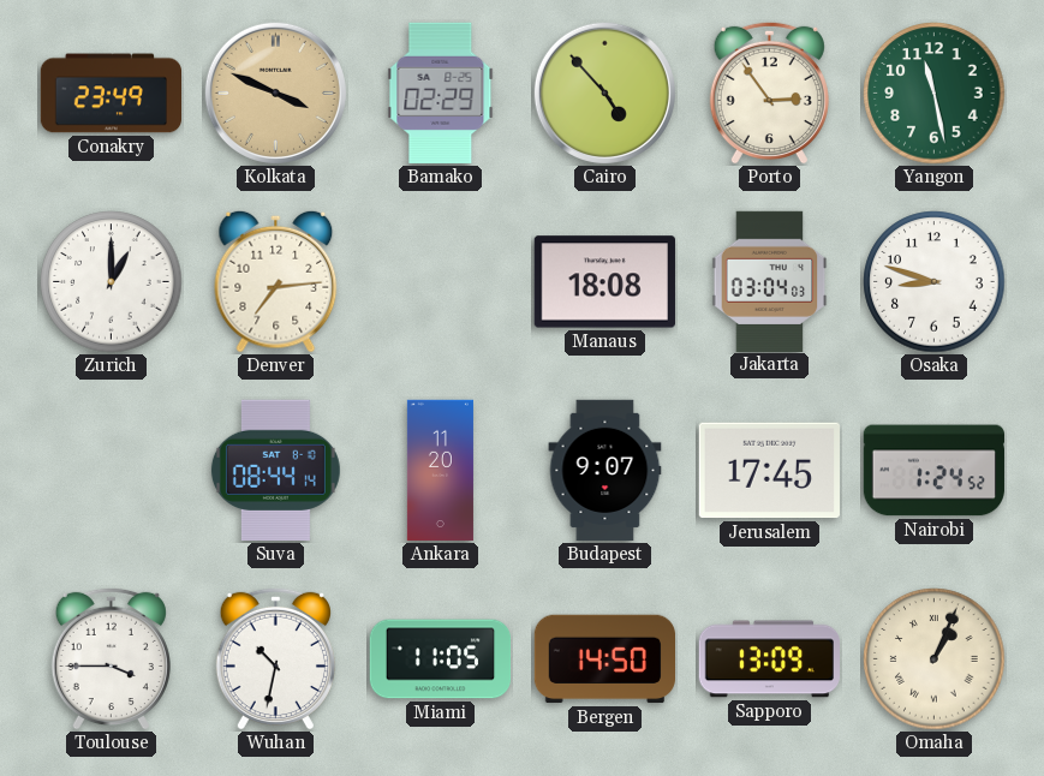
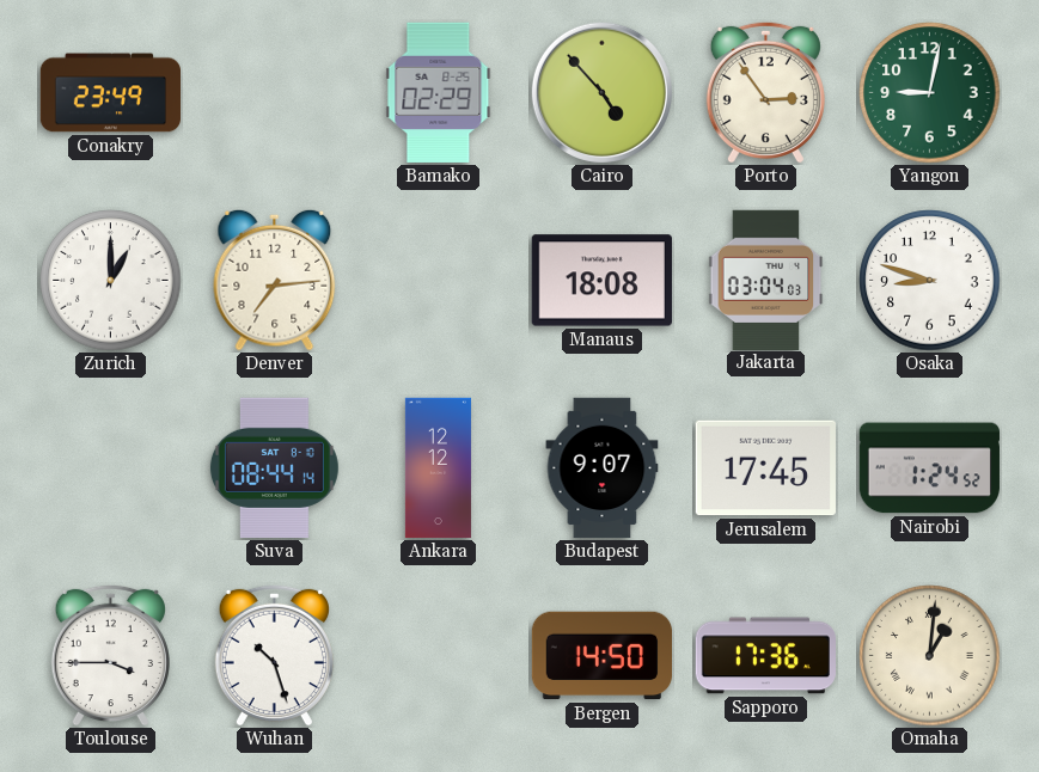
Kolkata: 3:49 -> none
Yangon: 11:28 -> 9:02
Ankara: 11:20 -> 12:12
Wuhan: 10:32 -> 10:27
Miami: 11:05 -> none
Sapporo: 13:09 -> 17:36
Omaha: 1:04 -> 1:01
